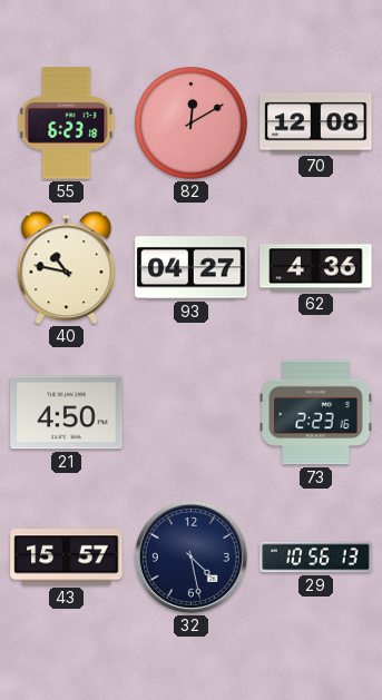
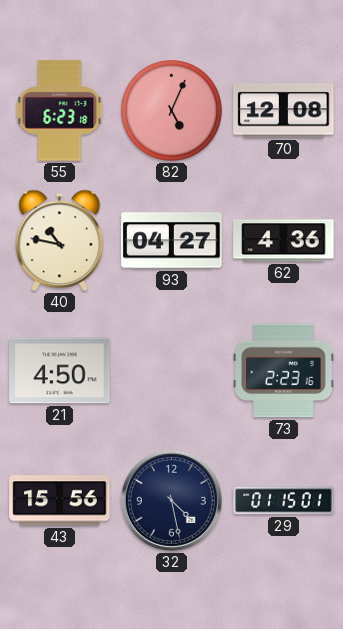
82: 12:10 -> 5:04
43: 15:57 -> 15:56
29: 10:56 -> 01:15
